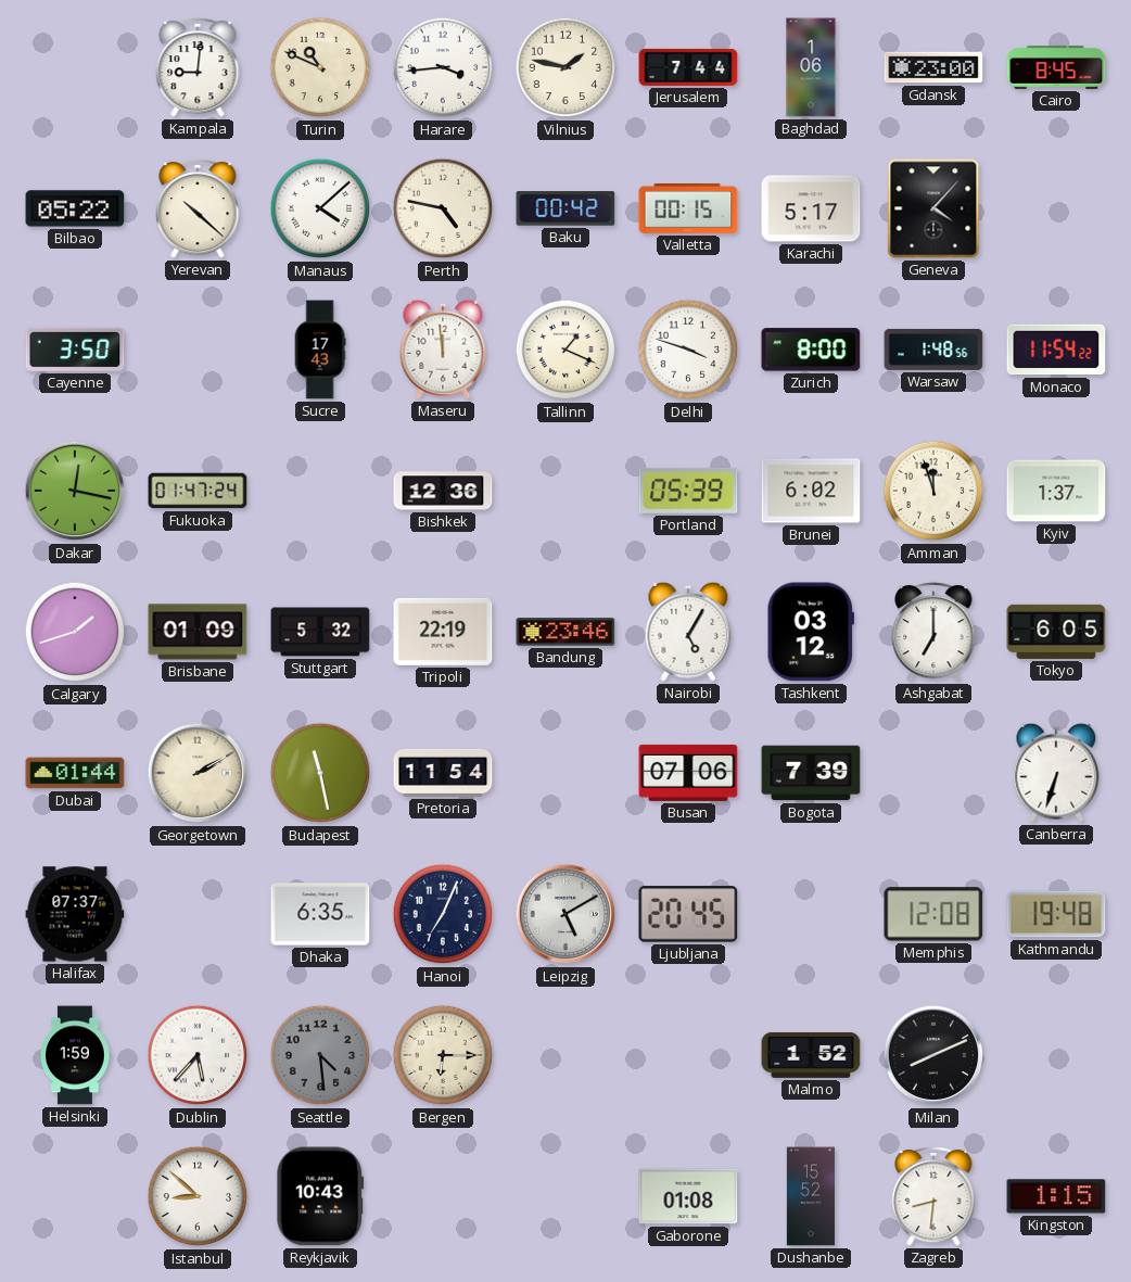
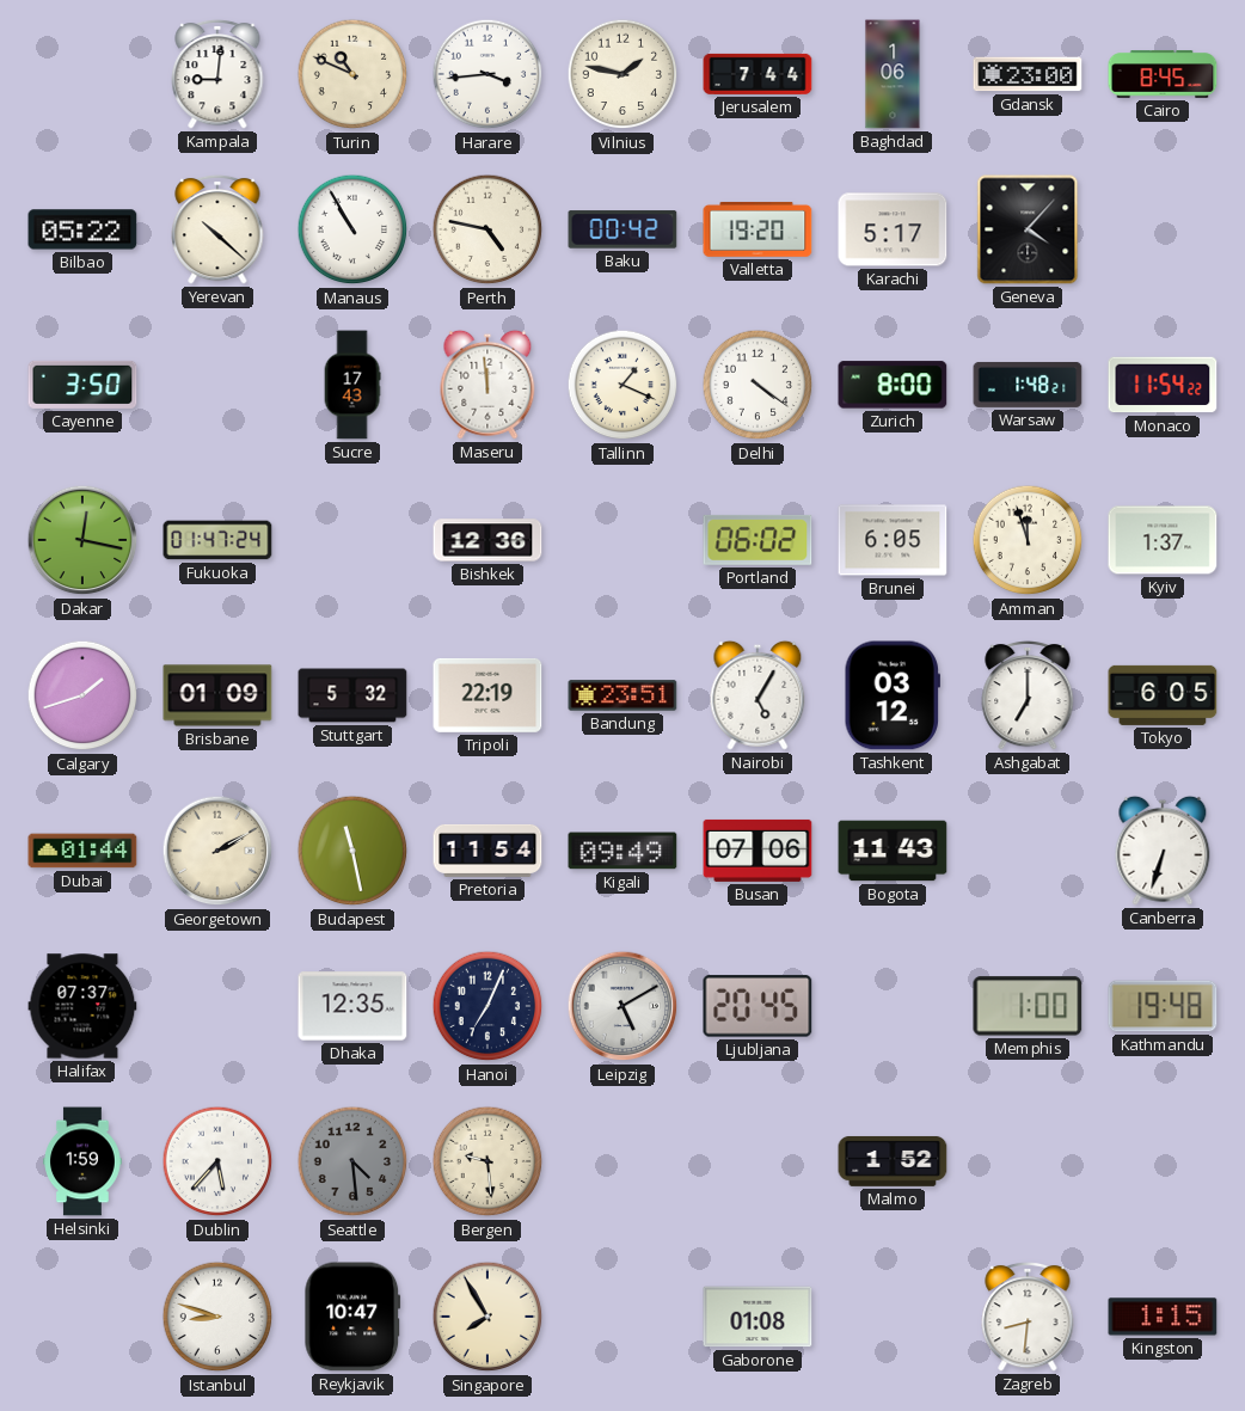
Manaus: 4:08 -> 10:55
Valletta: 00:15 -> 19:20
Delhi: 3:48 -> 4:21
Warsaw: 1:48:56 -> 1:48:21
Portland: 05:39 -> 06:02
Brunei: 6:02 -> 6:05
Bandung: 23:46 -> 23:51
Kigali: none -> 09:49
Bogota: 7:39 -> 11:43
Dhaka: 6:35 -> 12:35
Memphis: 12:08 -> 1:00
Bergen: 6:15 -> 9:29
Milan: 8:11 -> none
Istanbul: 8:52 -> 8:48
Reykjavik: 10:43 -> 10:47
Singapore: none -> 7:55
Dushanbe: 15:52 -> none
